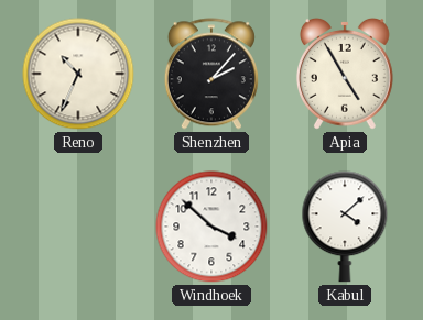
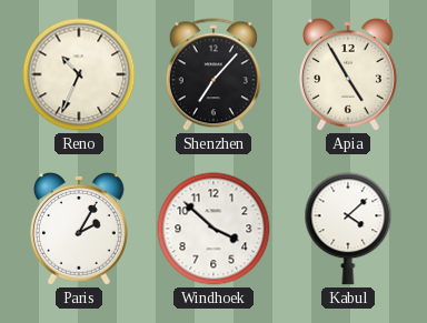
Shenzhen: 2:07 -> 7:07
Paris: none -> 2:05
